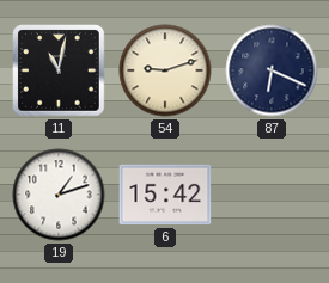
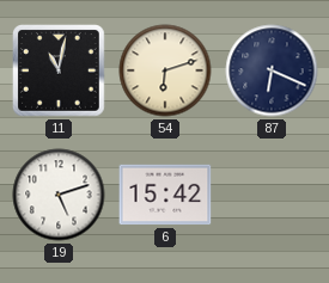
54: 9:12 -> 6:12
19: 1:12 -> 5:12
